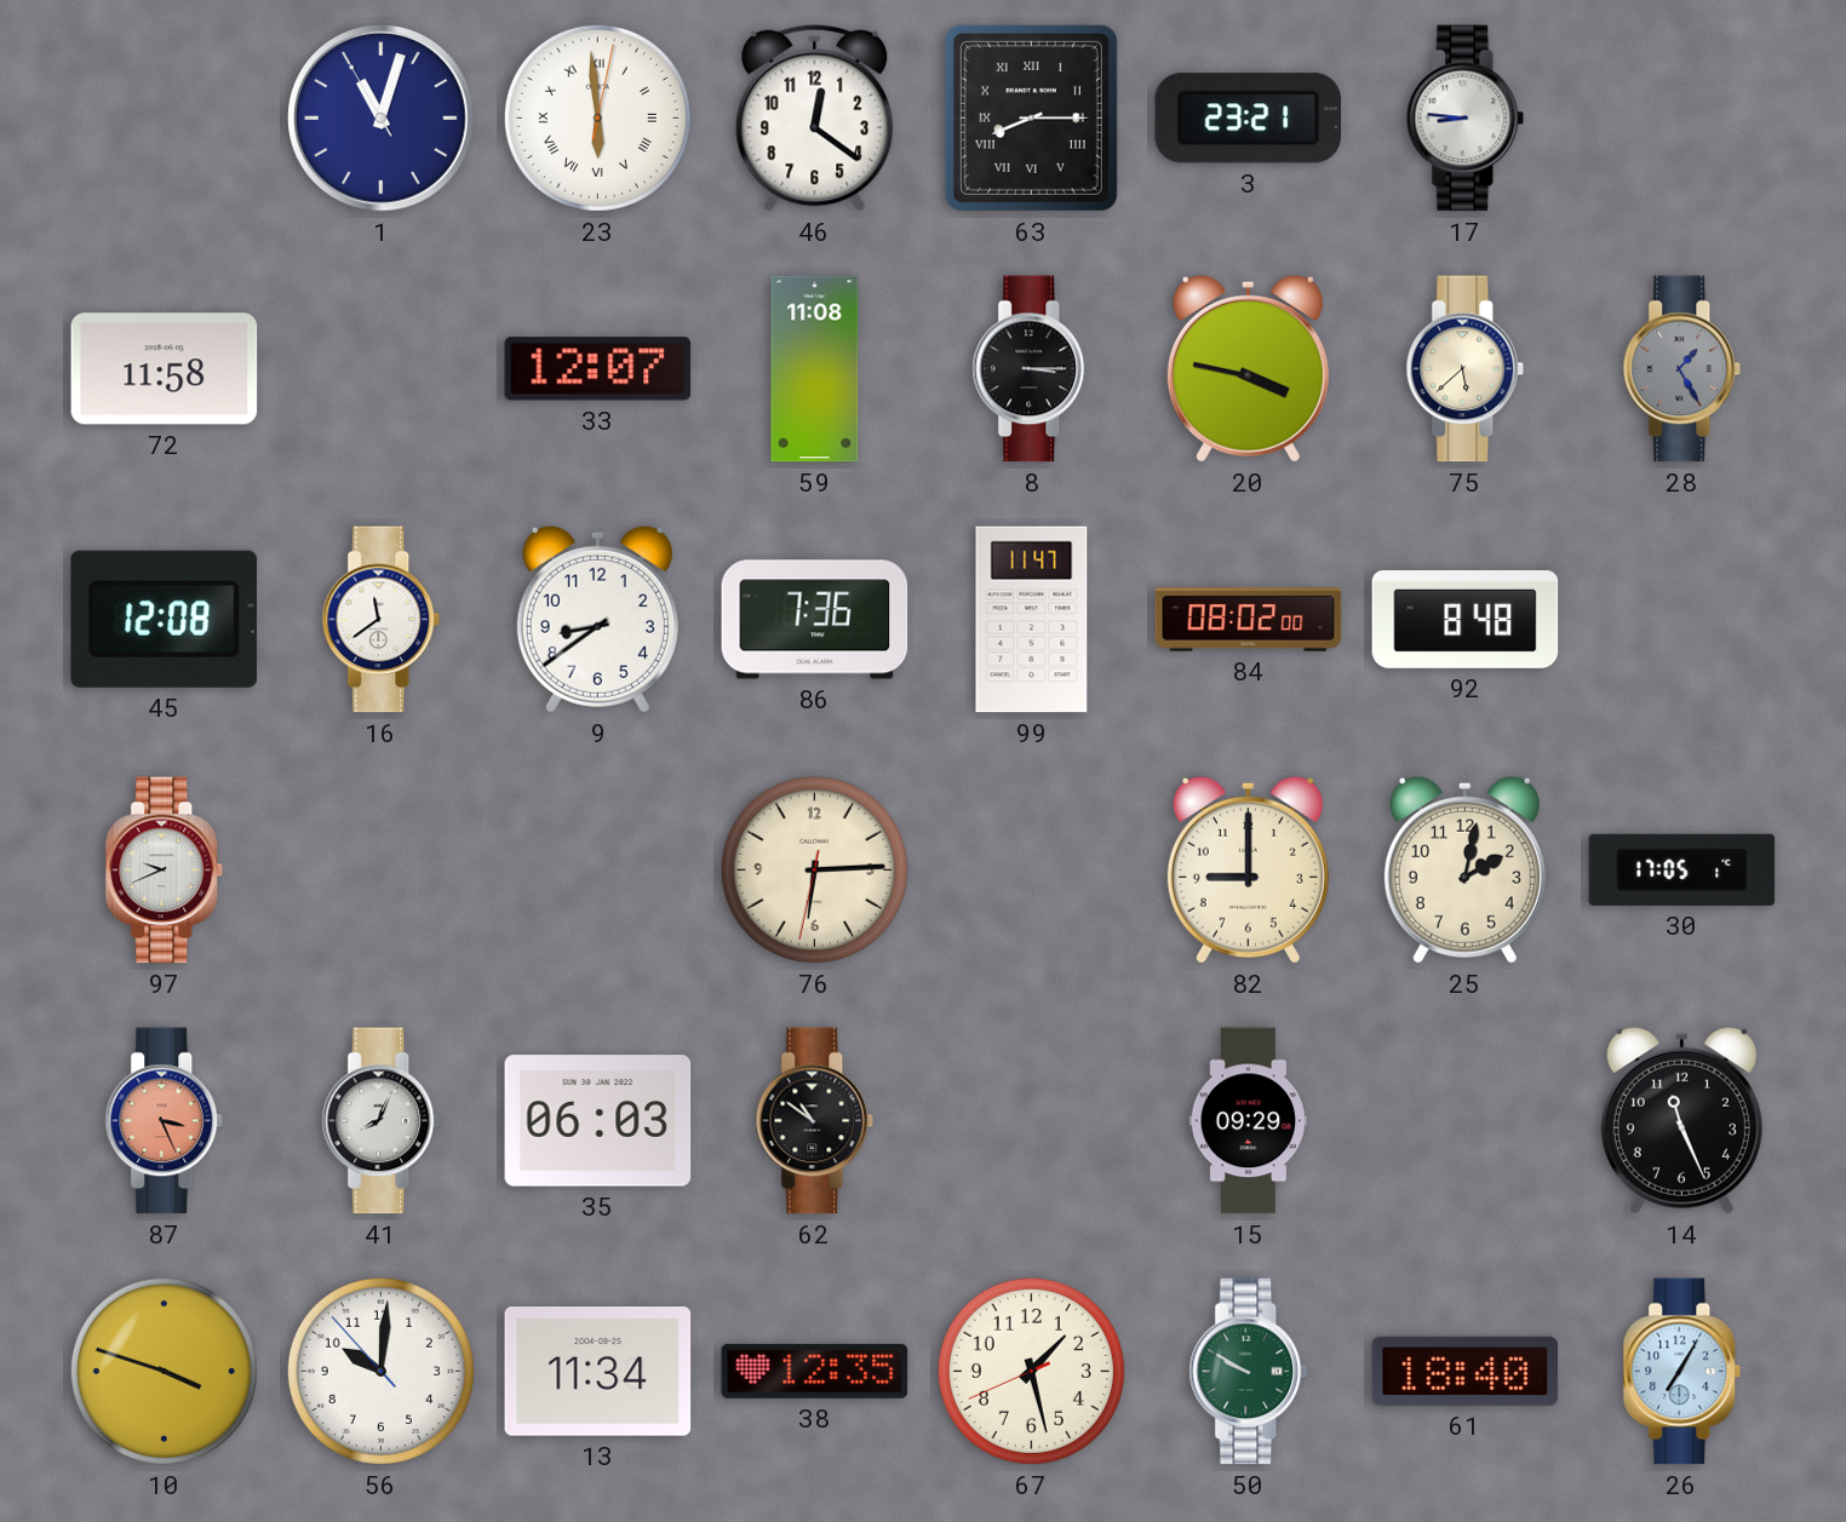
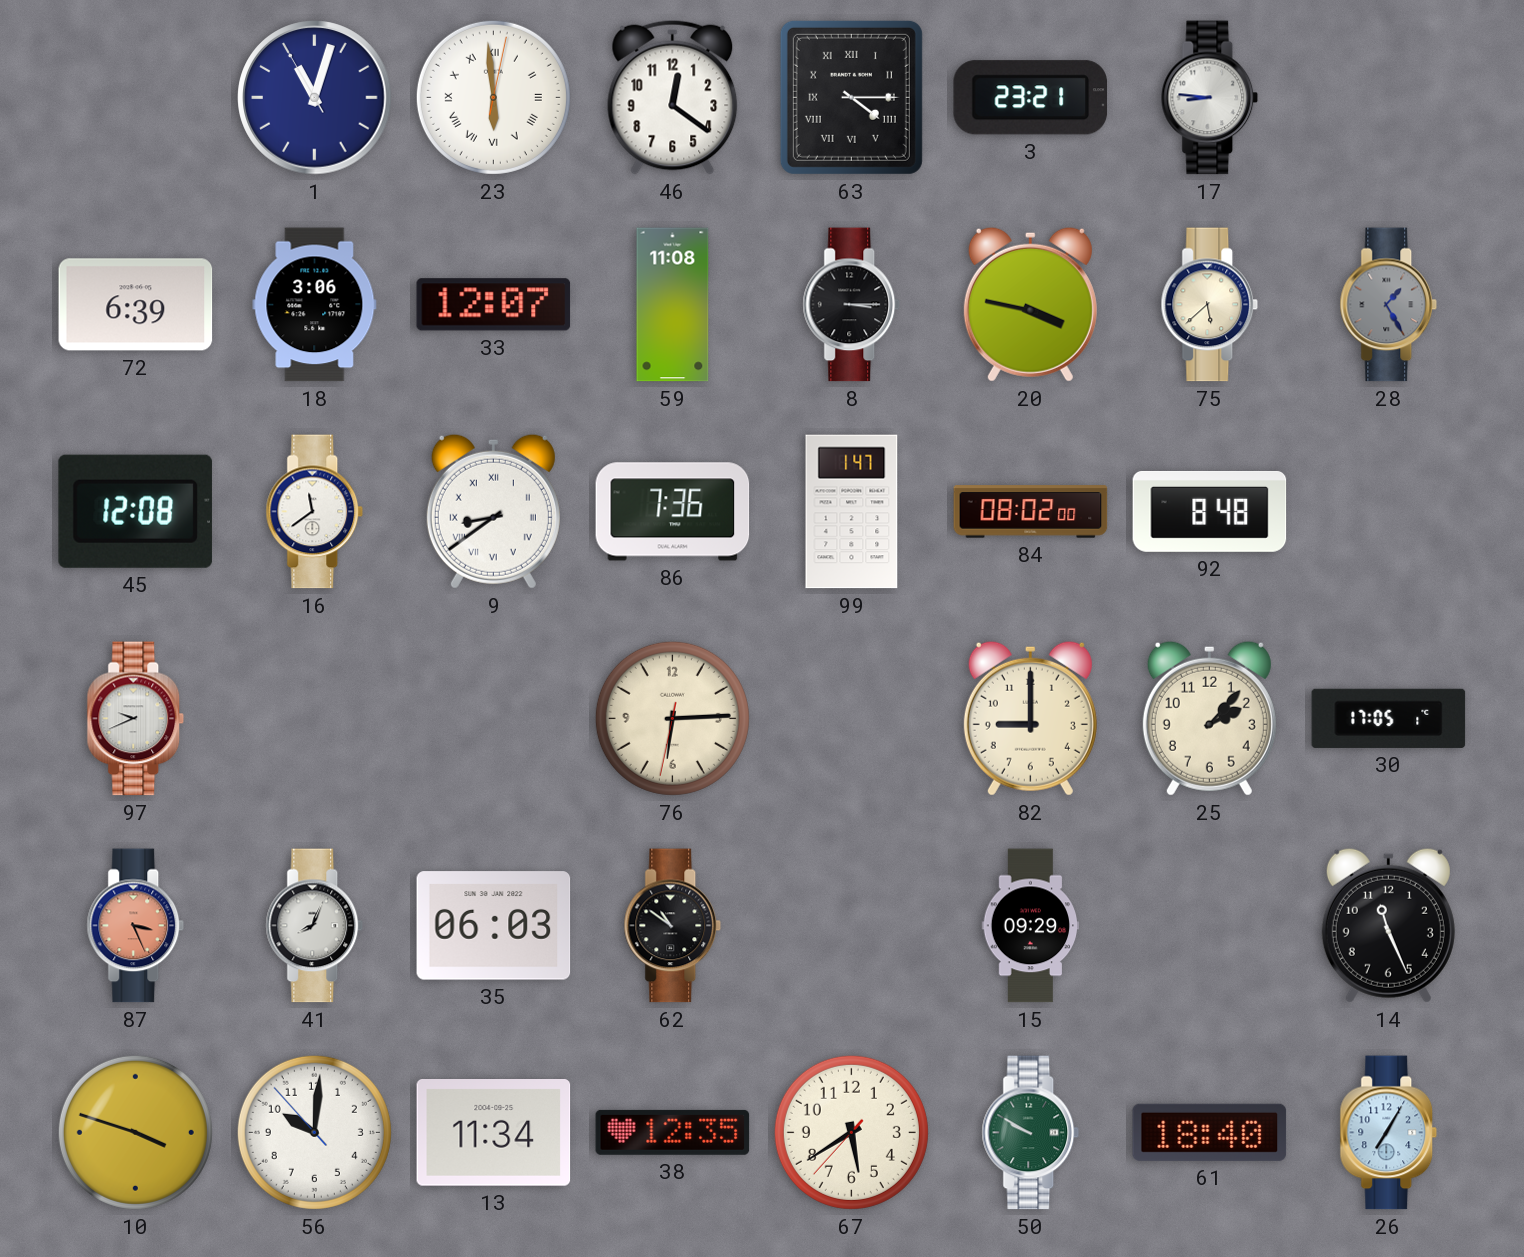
63: 8:15 -> 4:15
72: 11:58 -> 6:39
18: none -> 3:06
9 numerals: Arabic -> Roman
99: 11:47 -> 1:47
25: 2:02 -> 2:07
67: 1:27 -> 5:39
